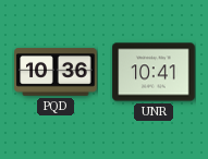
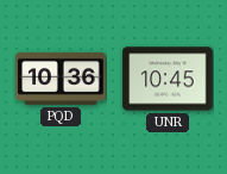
UNR: 10:41 -> 10:45
